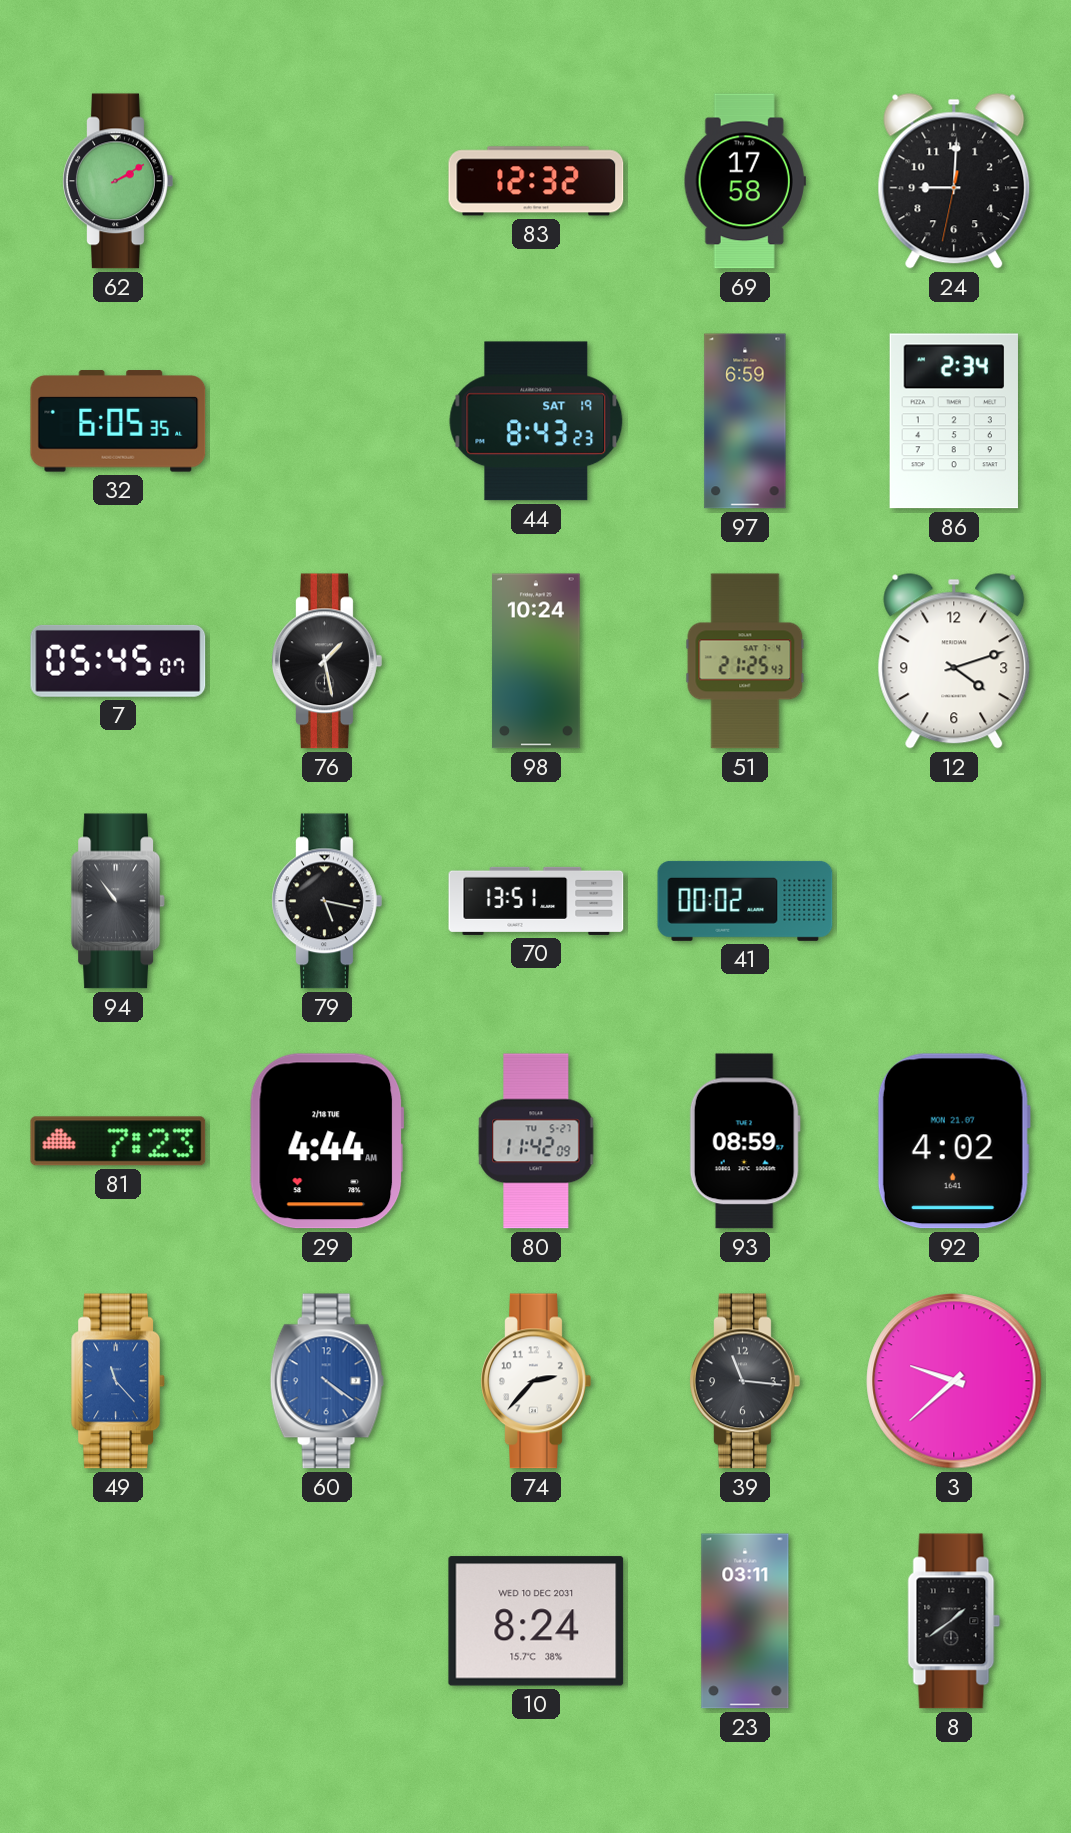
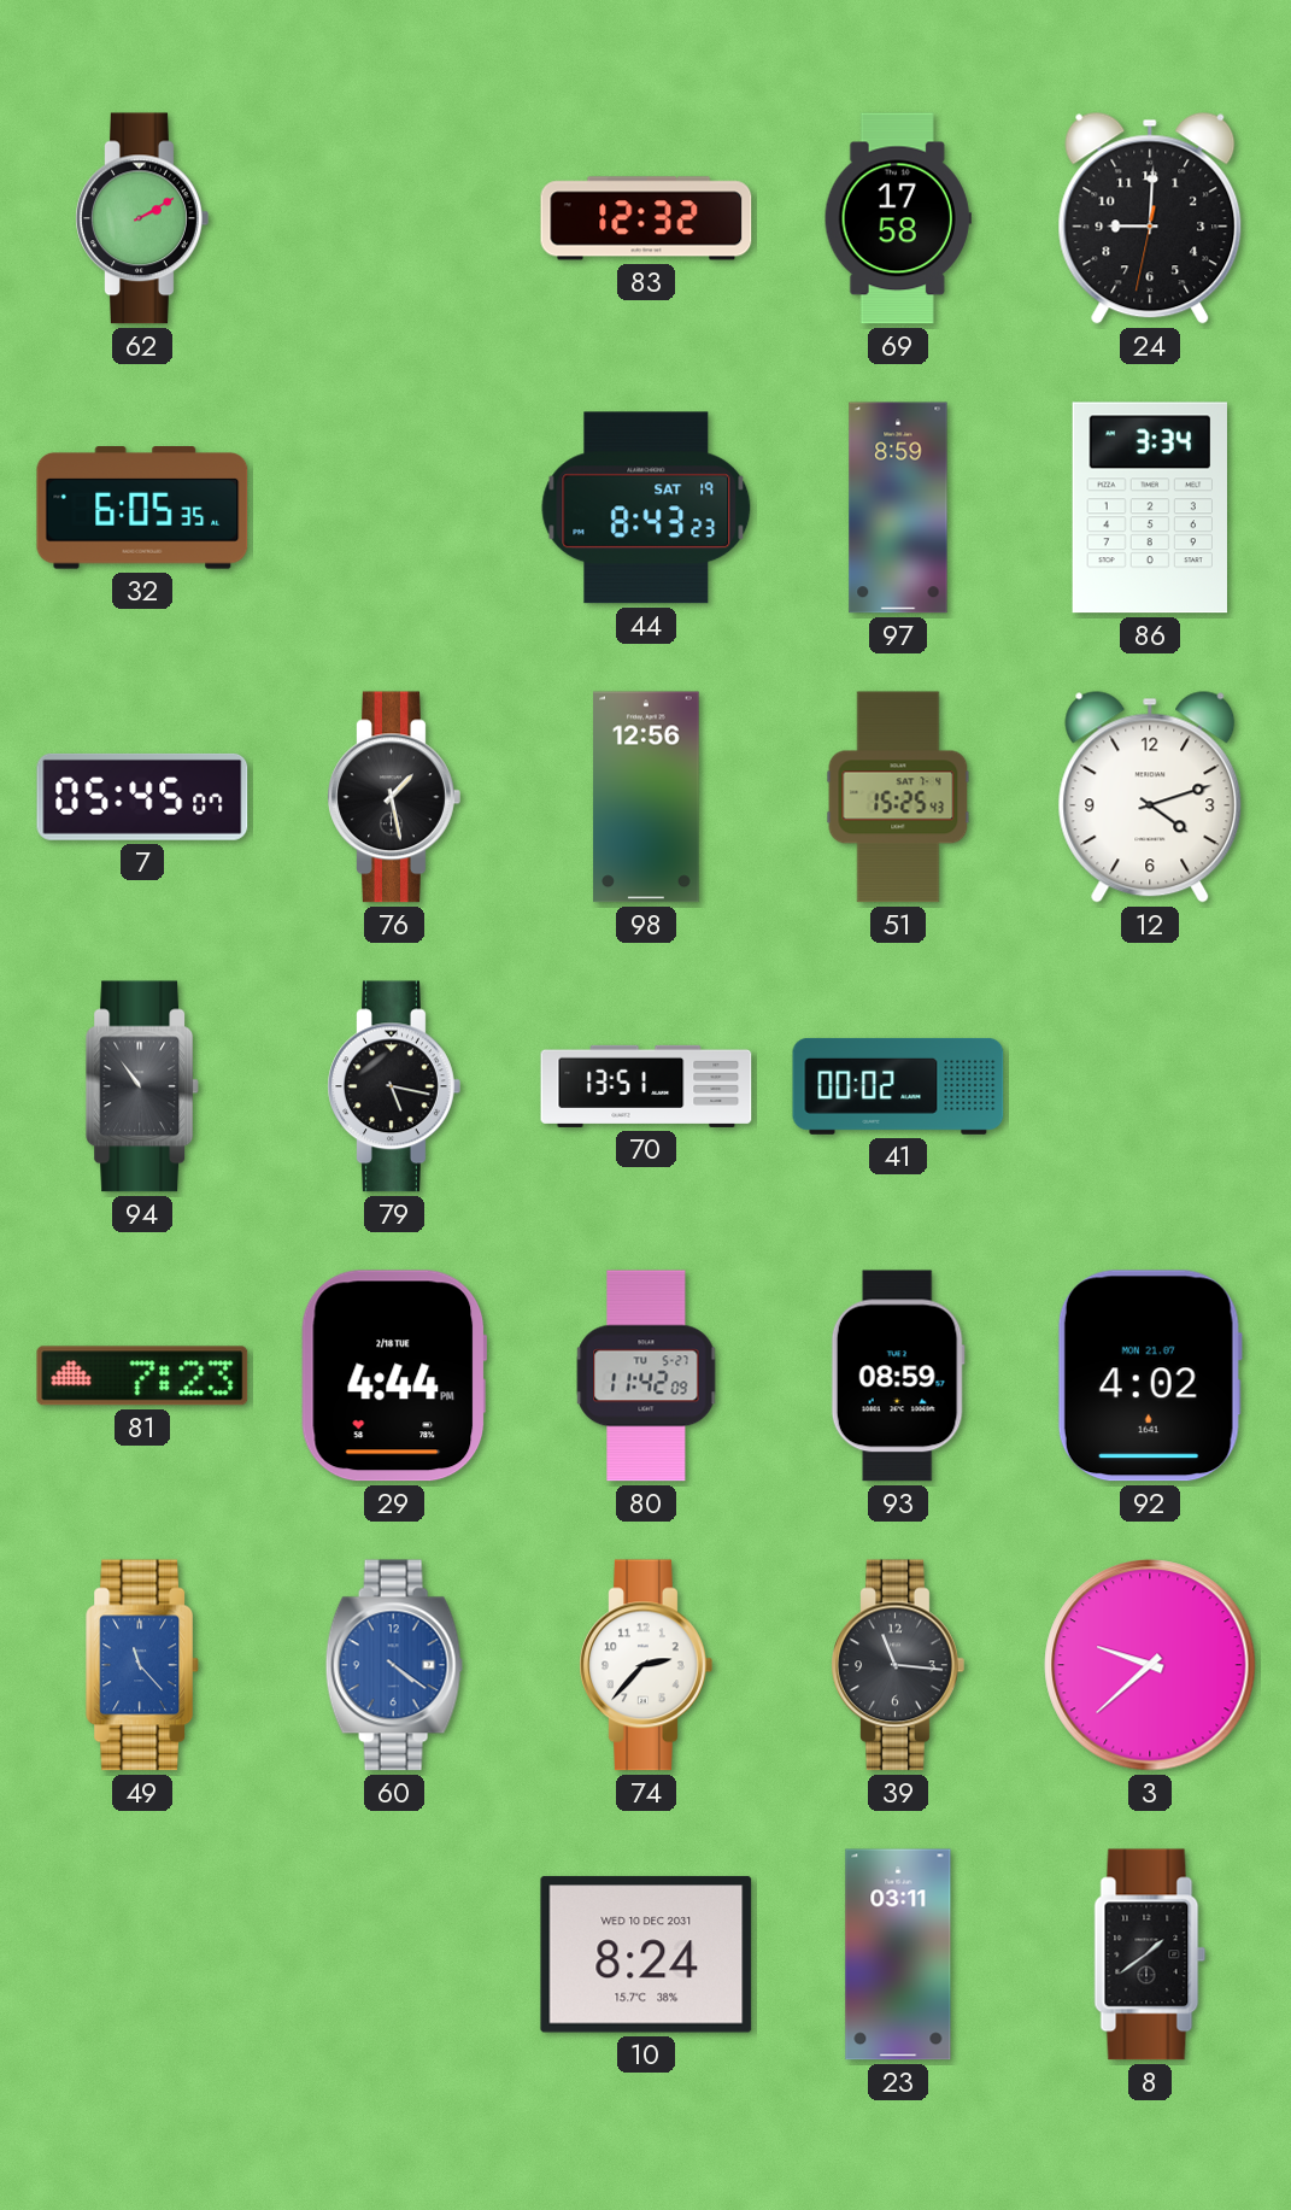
97: 6:59 -> 8:59
86: 2:34 -> 3:34
98: 10:24 -> 12:56
51: 21:25 -> 15:25
29: 4:44 AM -> 4:44 PM
